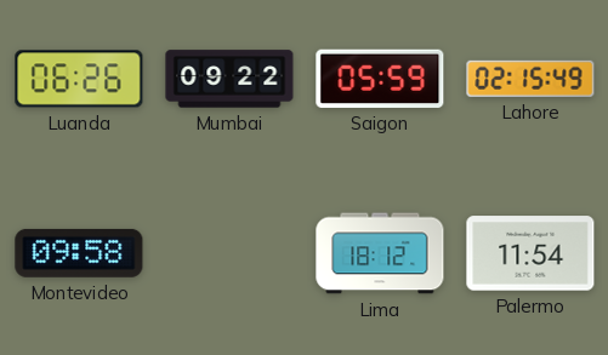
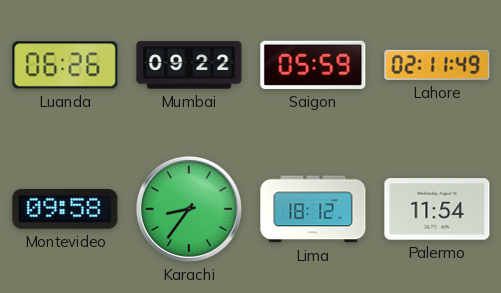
Lahore: 02:15 -> 02:11
Karachi: none -> 8:36
